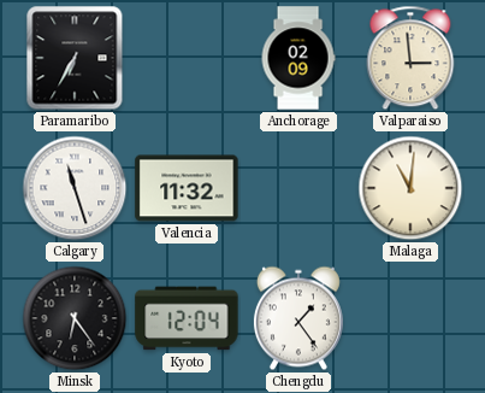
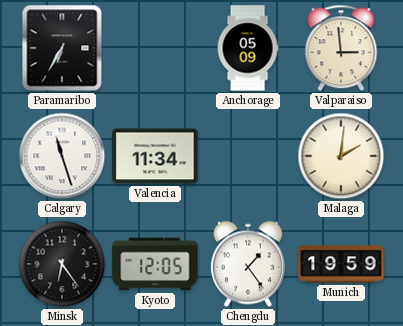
Anchorage: 02:09 -> 05:09
Valencia: 11:32 -> 11:34
Malaga: 11:01 -> 2:01
Kyoto: 12:04 -> 12:05
Munich: none -> 19:59
